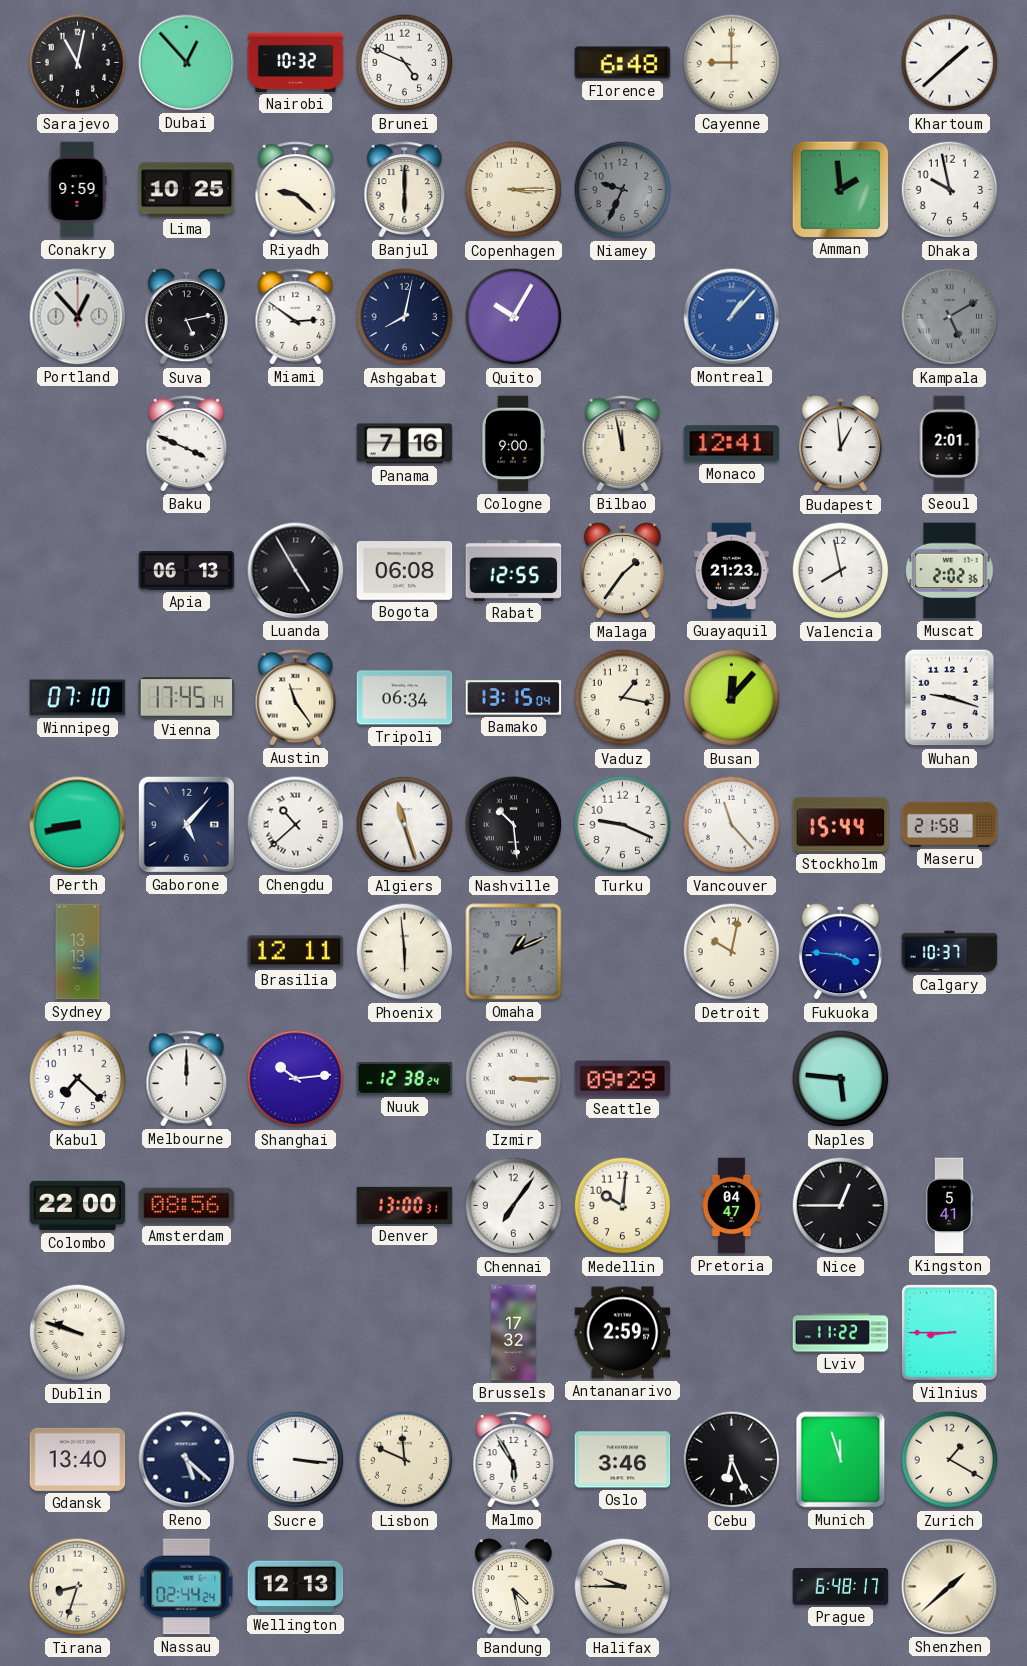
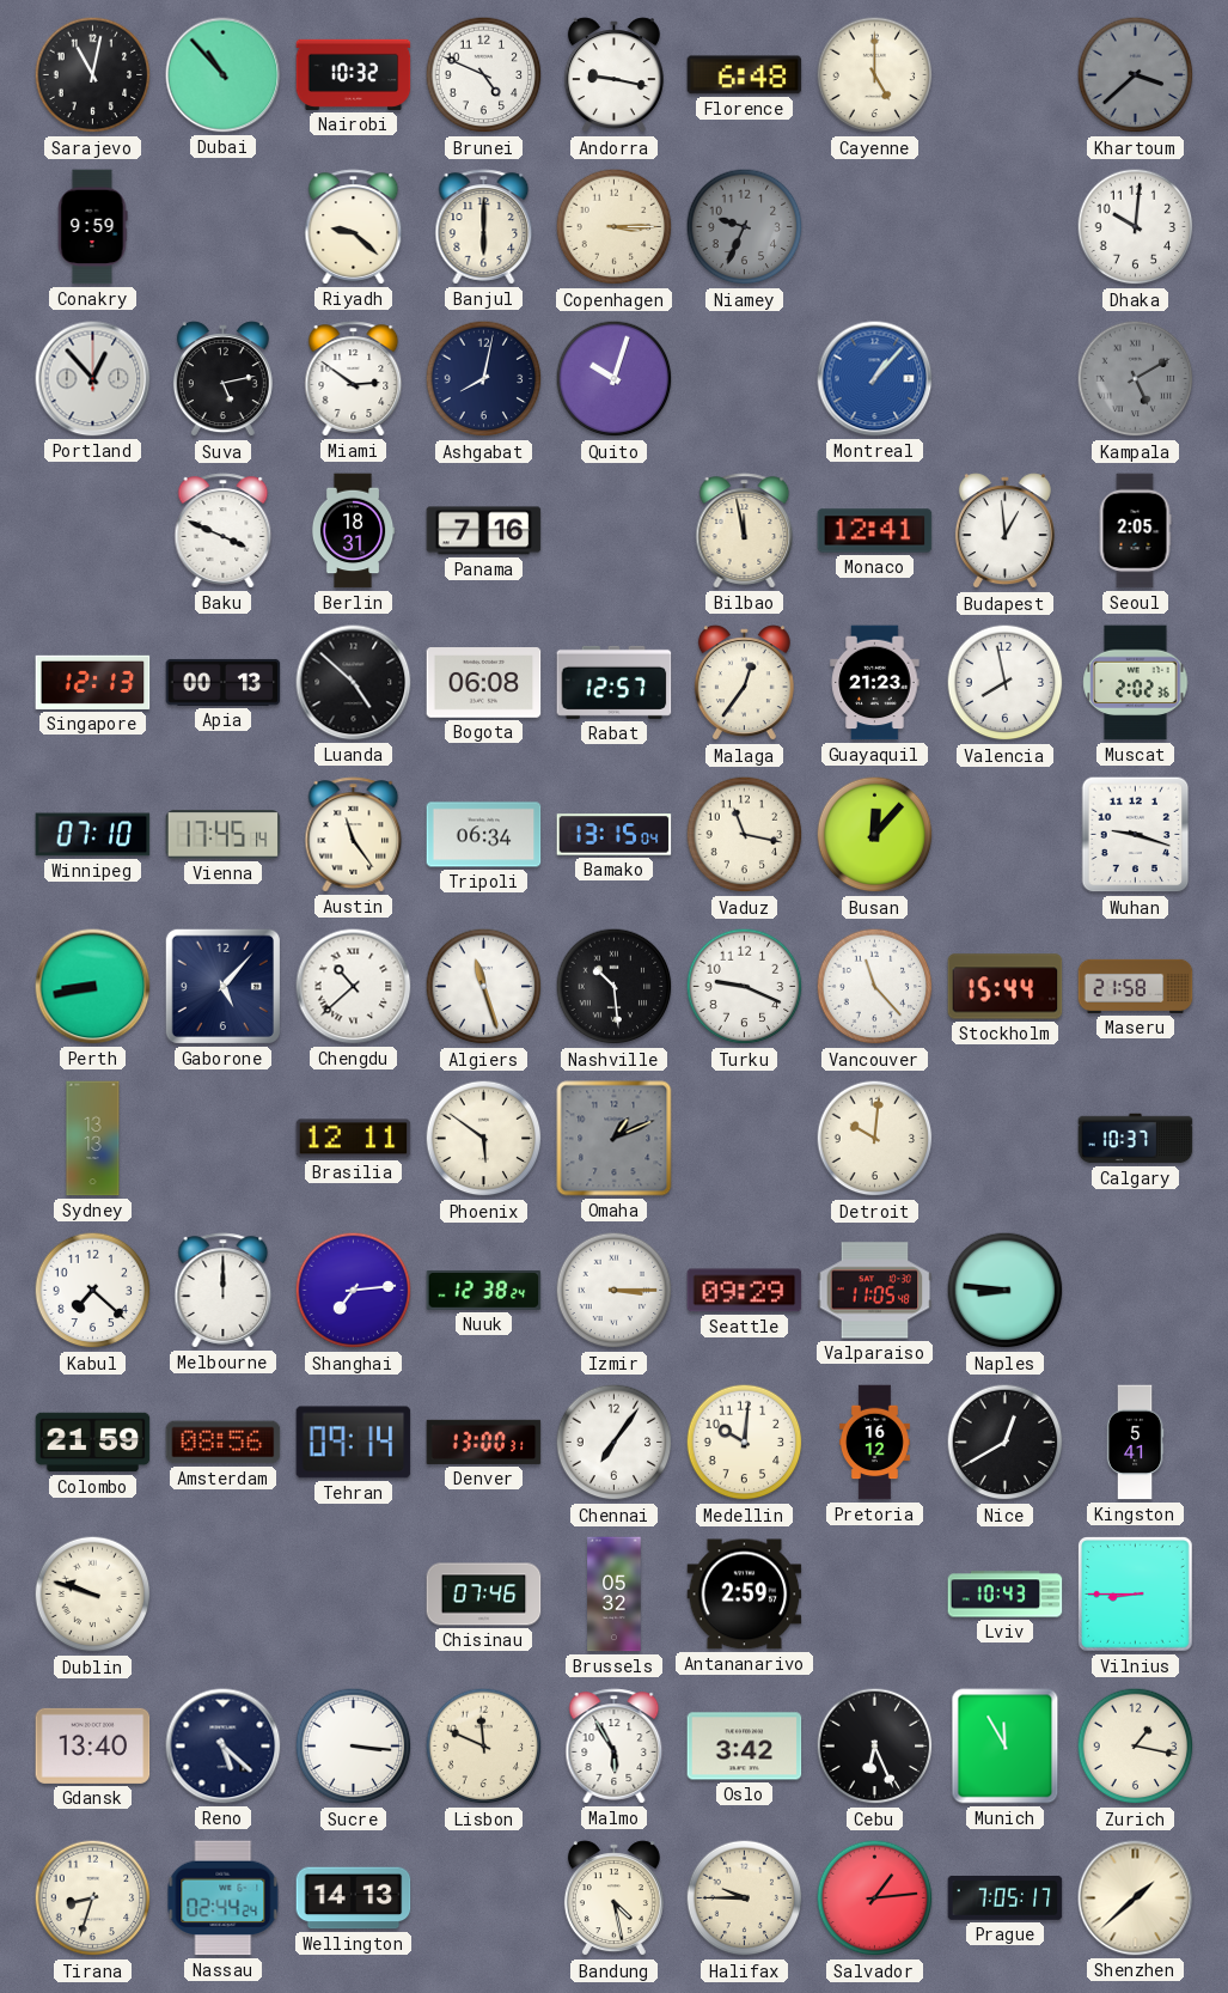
Dubai: 12:53 -> 10:53
Andorra: none -> 9:17
Cayenne: 9:00 -> 5:00
Khartoum: 1:38 -> 3:38
Khartoum dial: white -> grey
Lima: 10:25 -> none
Amman: 1:59 -> none
Dhaka: 9:58 -> 10:01
Quito: 10:05 -> 10:03
Berlin: none -> 18:31
Cologne: 9:00 -> none
Seoul: 2:01 -> 2:05
Singapore: none -> 12:13
Apia: 06:13 -> 00:13
Luanda: 4:55 -> 4:52
Rabat: 12:55 -> 12:57
Malaga: 1:36 -> 12:36
Vaduz: 1:17 -> 11:17
Phoenix: 5:59 -> 5:51
Detroit: 10:02 -> 10:01
Fukuoka: 3:46 -> none
Shanghai: 10:14 -> 7:14
Valparaiso: none -> 11:05
Naples: 5:46 -> 8:46
Colombo: 22:00 -> 21:59
Tehran: none -> 09:14
Pretoria: 04:47 -> 16:12
Nice: 12:45 -> 12:40
Chisinau: none -> 07:46
Brussels: 17:32 -> 05:32
Lviv: 11:22 -> 10:43
Oslo: 3:46 -> 3:42
Munich: 11:57 -> 11:55
Zurich: 1:20 -> 1:17
Wellington: 12:13 -> 14:13
Salvador: none -> 1:14
Prague: 6:48 -> 7:05
